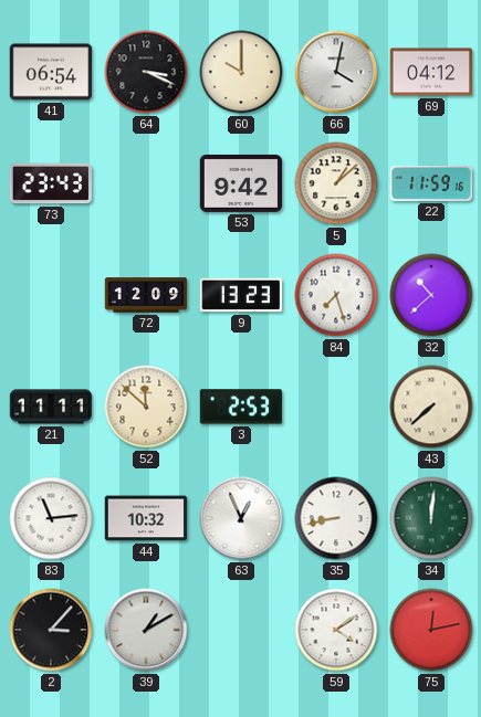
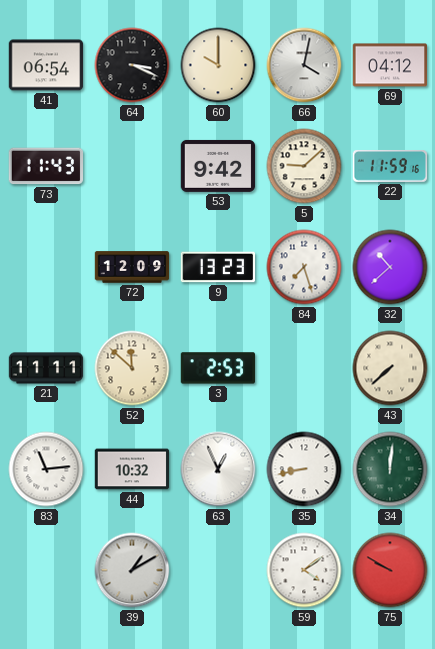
73: 23:43 -> 11:43
5: 1:08 -> 9:08
2: 3:07 -> none
75: 12:13 -> 9:50
